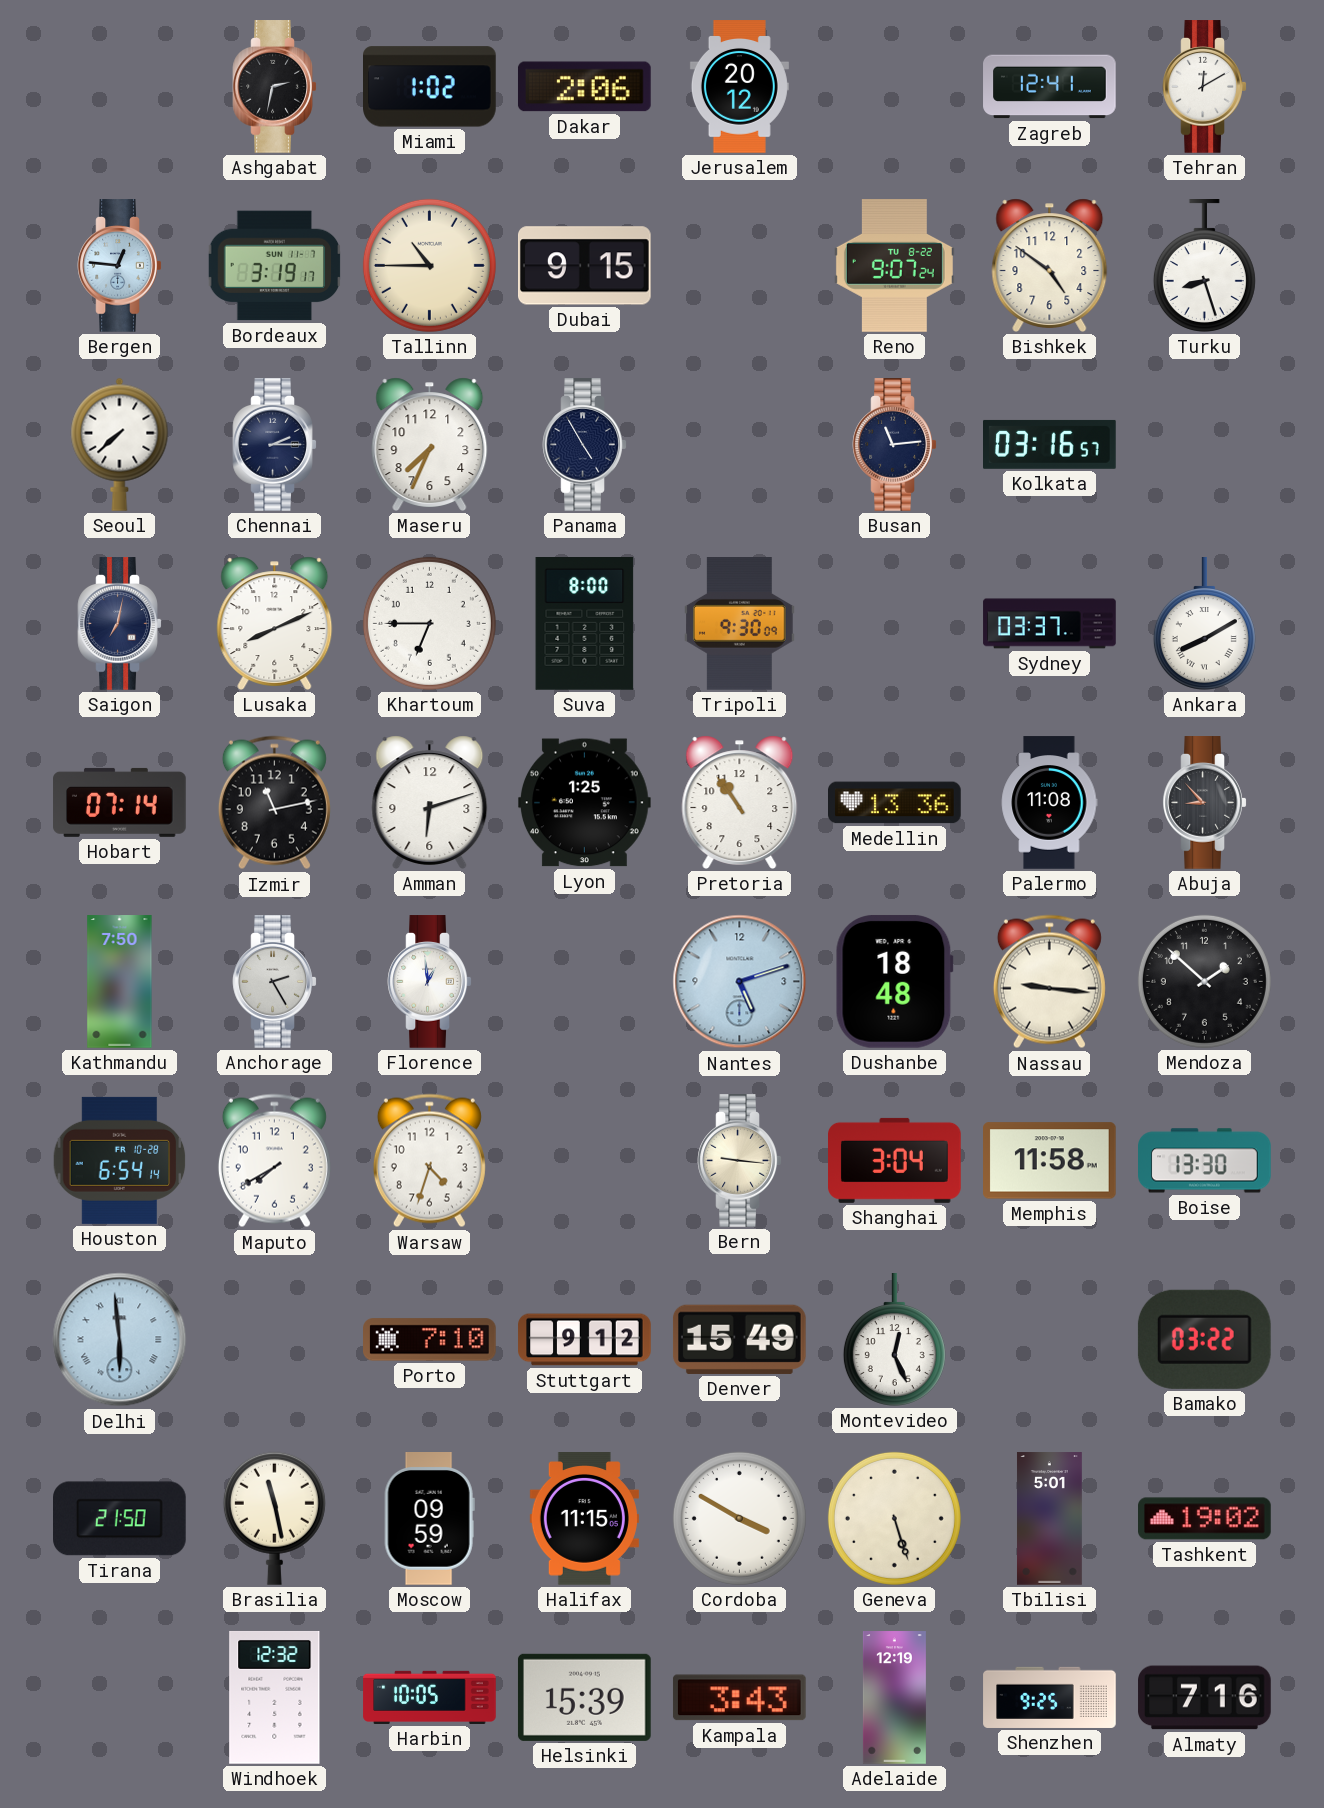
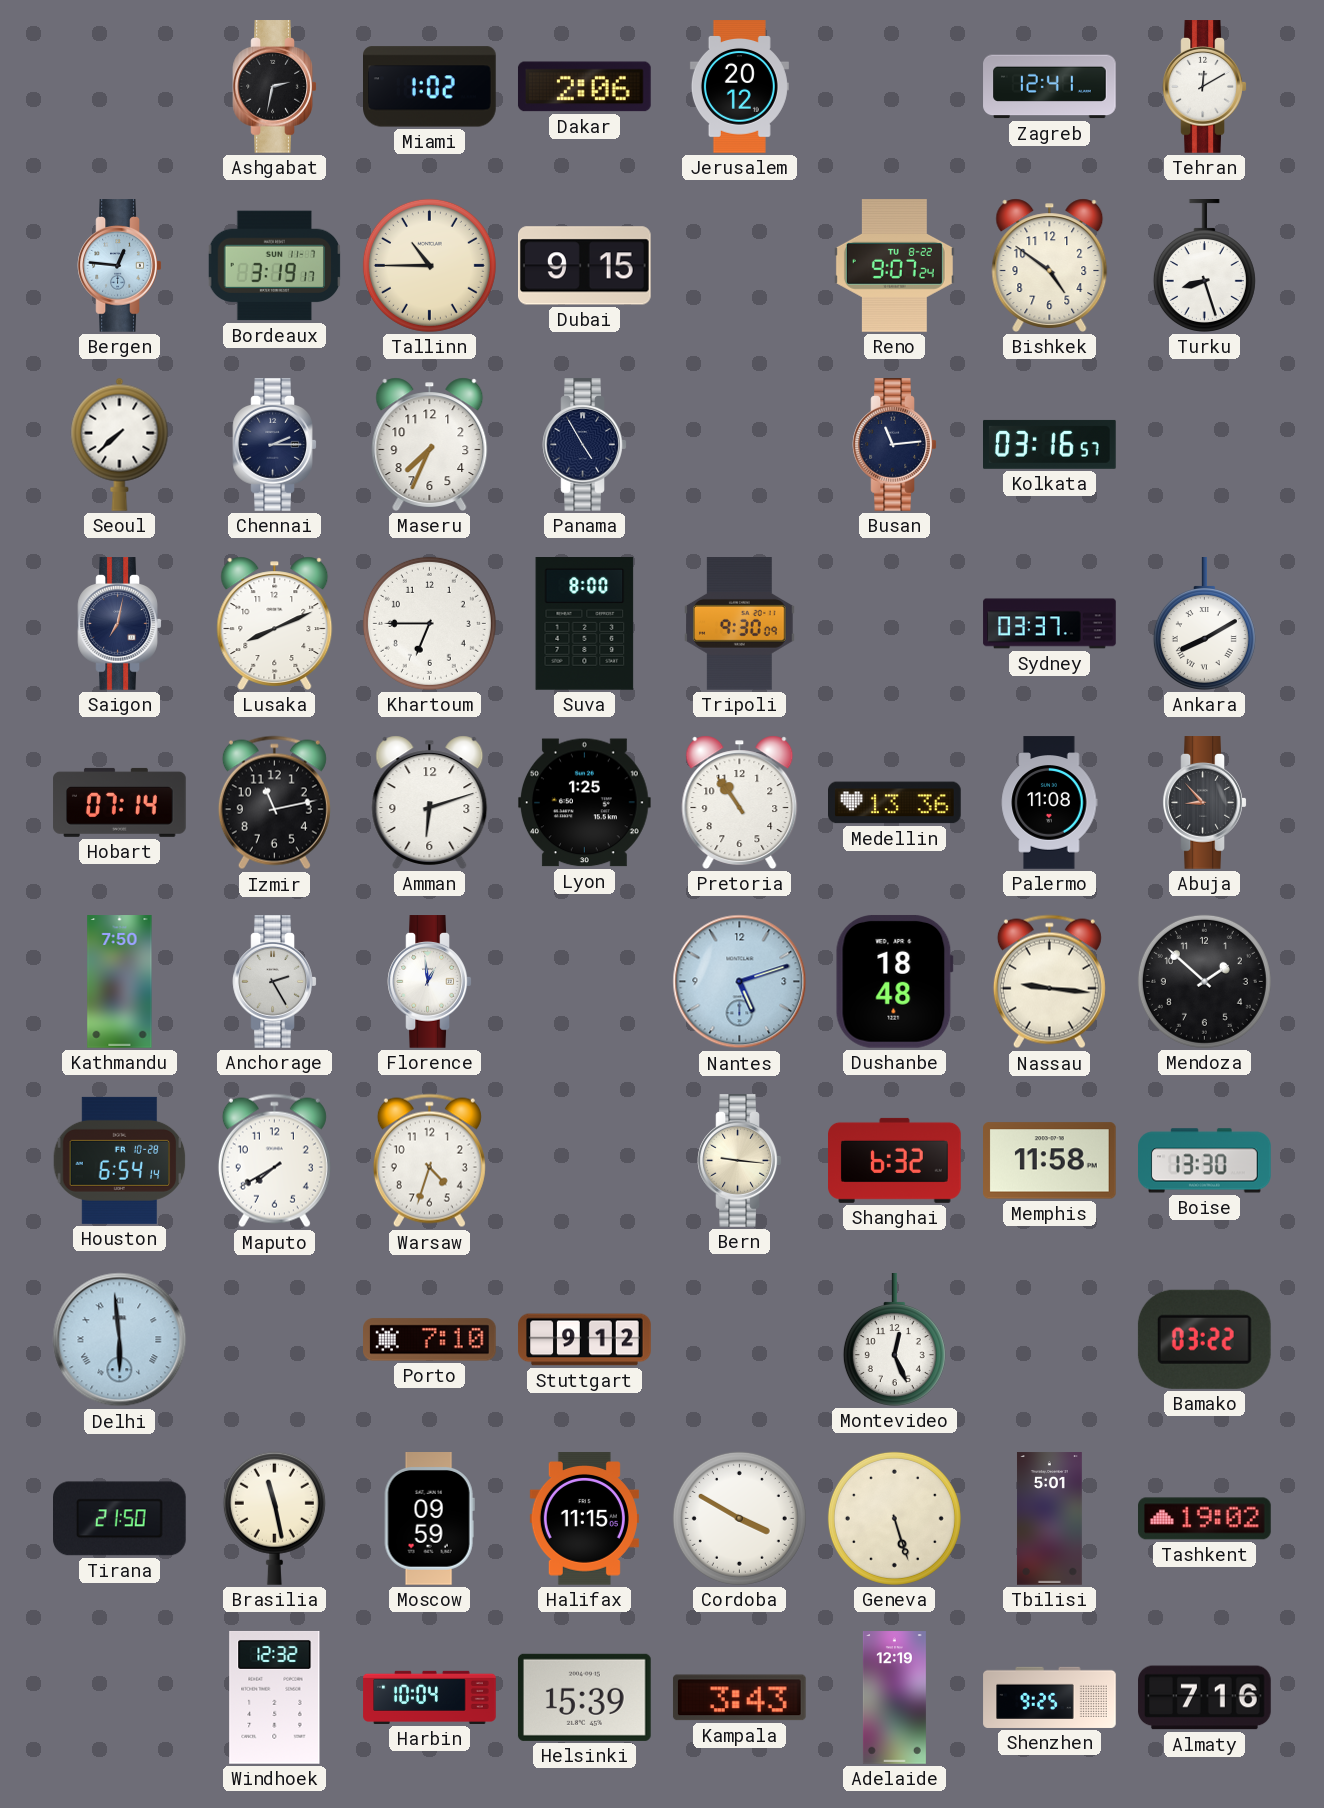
Shanghai: 3:04 -> 6:32
Denver: 15:49 -> none
Harbin: 10:05 -> 10:04
